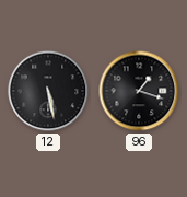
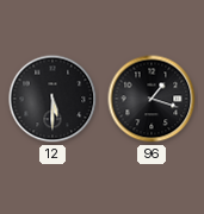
12: 5:28 -> 5:30
